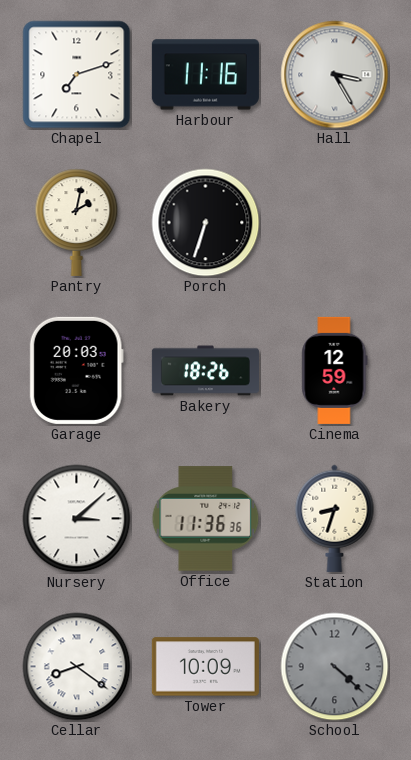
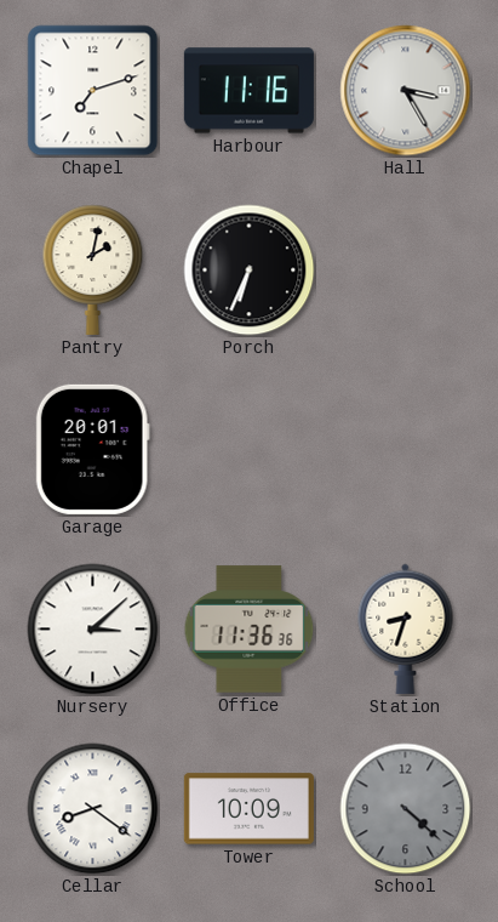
Porch: 6:33 -> 6:34
Garage: 20:03 -> 20:01
Bakery: 18:26 -> none
Cinema: 12:59 -> none
